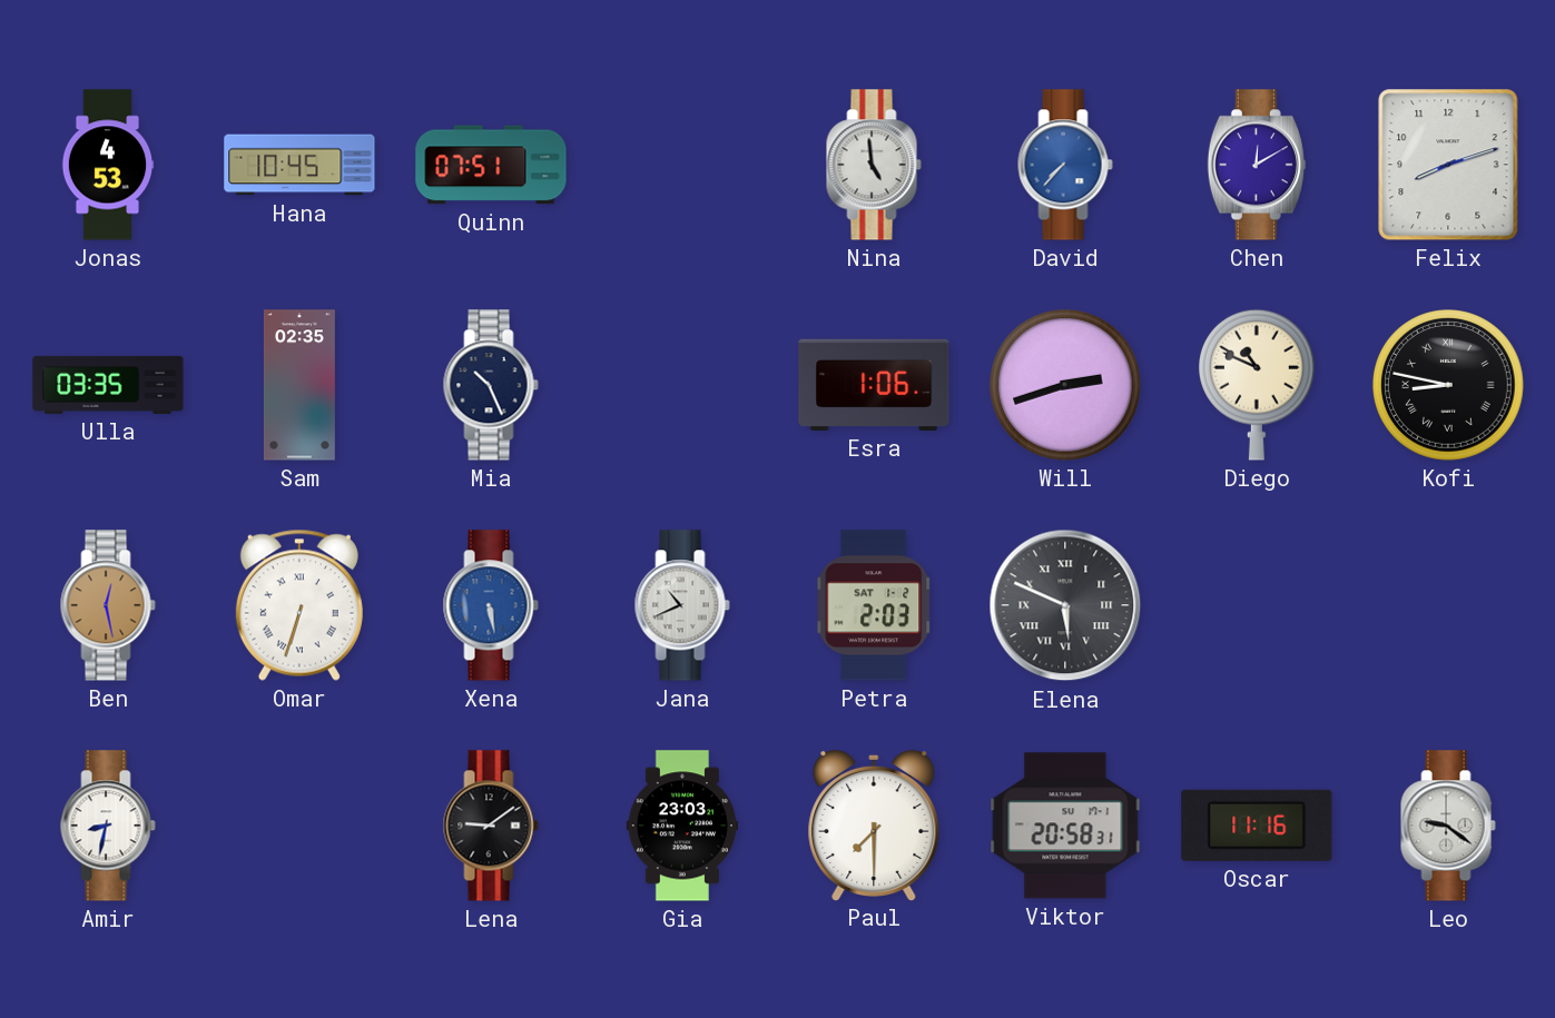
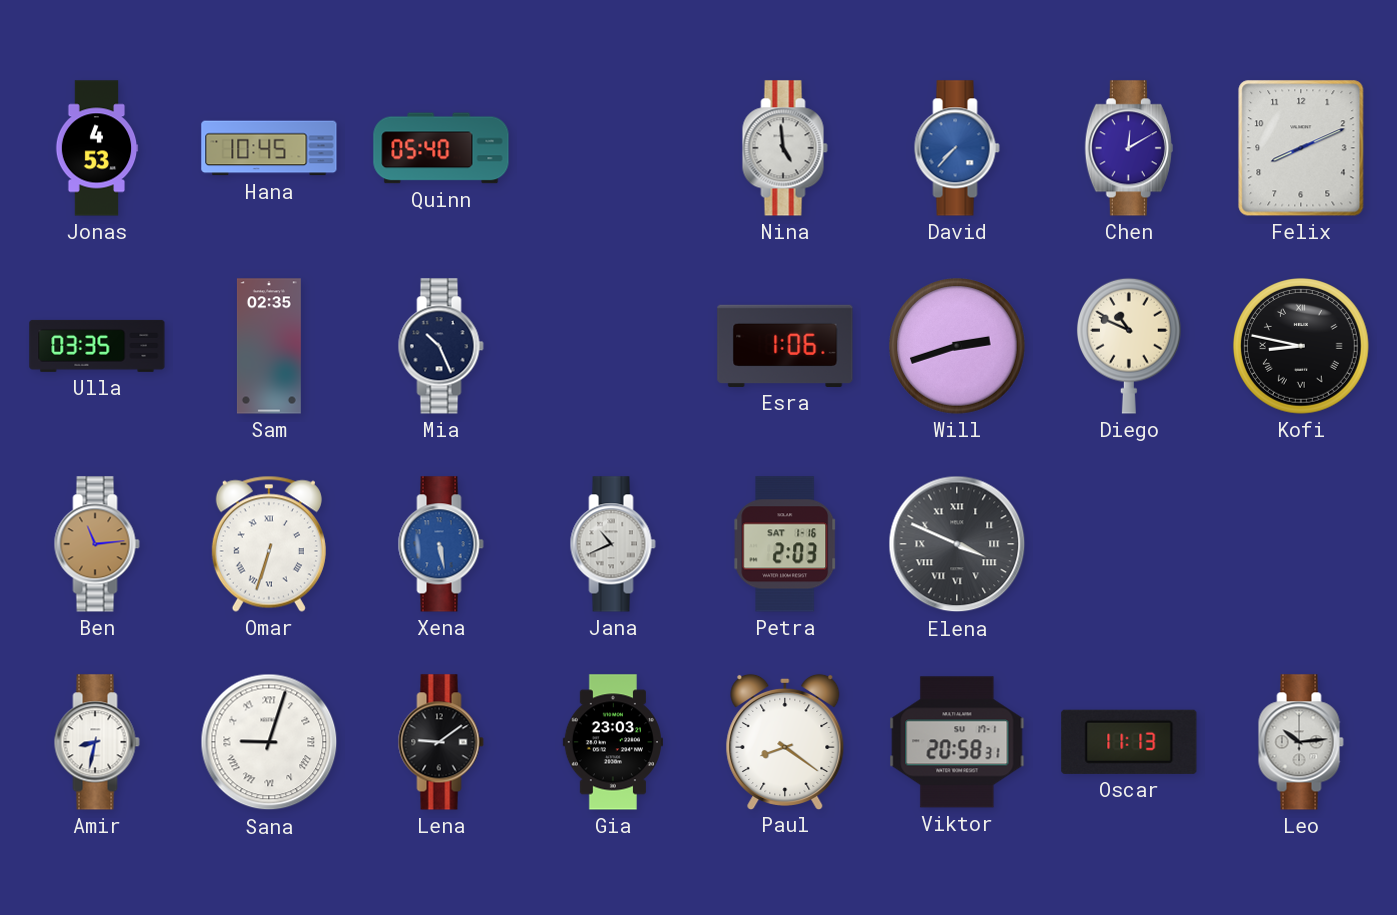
Quinn: 07:51 -> 05:40
Felix: 8:12 -> 8:11
Ben: 12:28 -> 11:14
Petra date: SAT 1-2 -> SAT 1-16
Elena: 5:49 -> 3:49
Sana: none -> 9:03
Paul: 7:30 -> 8:21
Oscar: 11:16 -> 11:13
Leo: 9:21 -> 10:14
